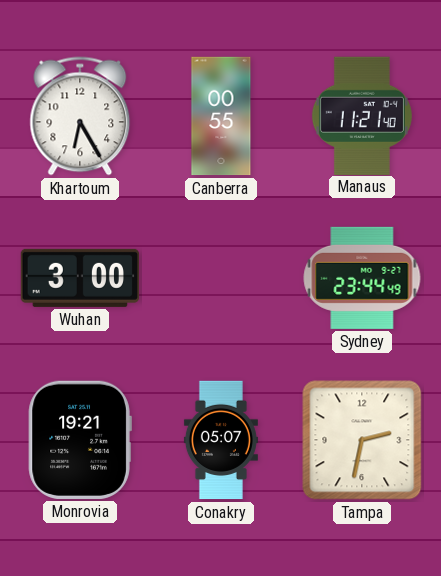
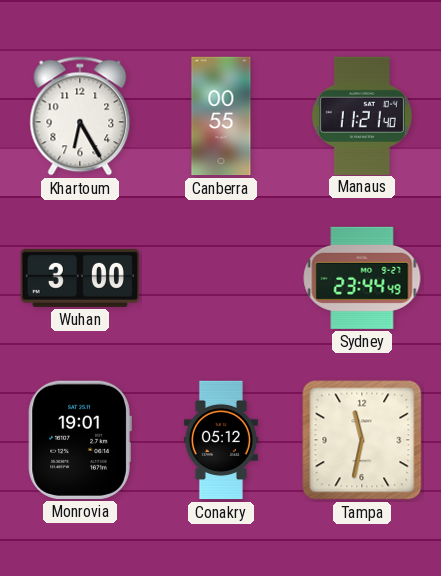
Monrovia: 19:21 -> 19:01
Conakry: 05:07 -> 05:12
Tampa: 2:32 -> 11:32
